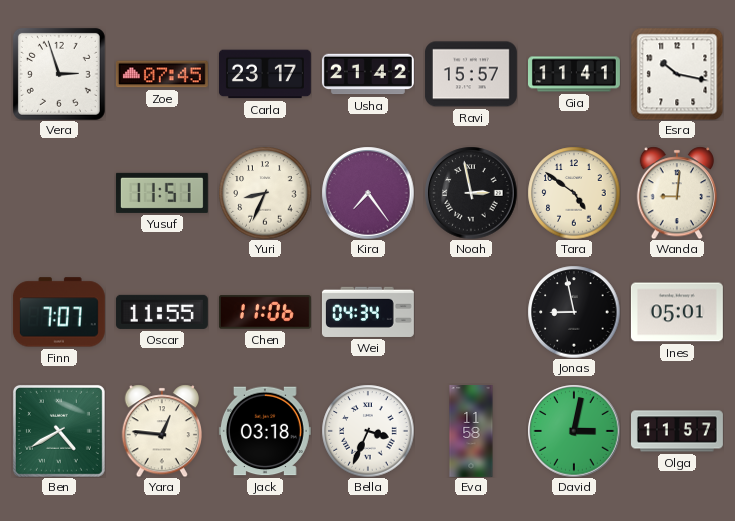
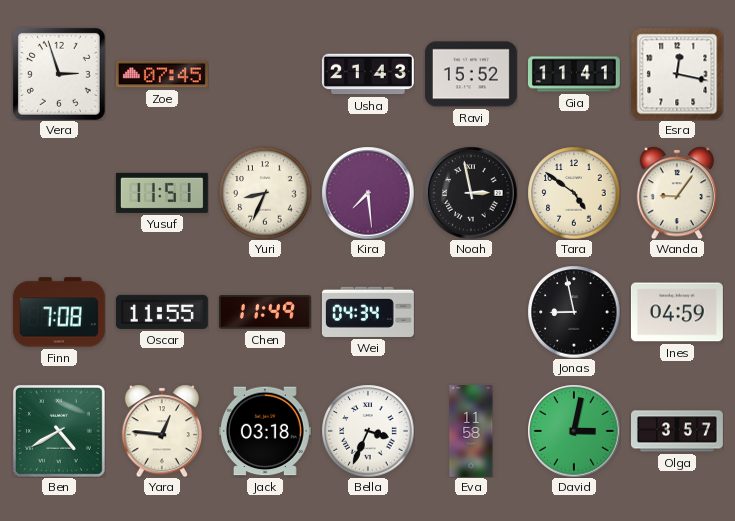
Carla: 23:17 -> none
Usha: 21:42 -> 21:43
Ravi: 15:57 -> 15:52
Esra: 10:17 -> 12:17
Kira: 7:24 -> 7:29
Wanda: 9:01 -> 9:06
Finn: 7:07 -> 7:08
Chen: 11:06 -> 11:49
Ines: 05:01 -> 04:59
Olga: 11:57 -> 3:57
